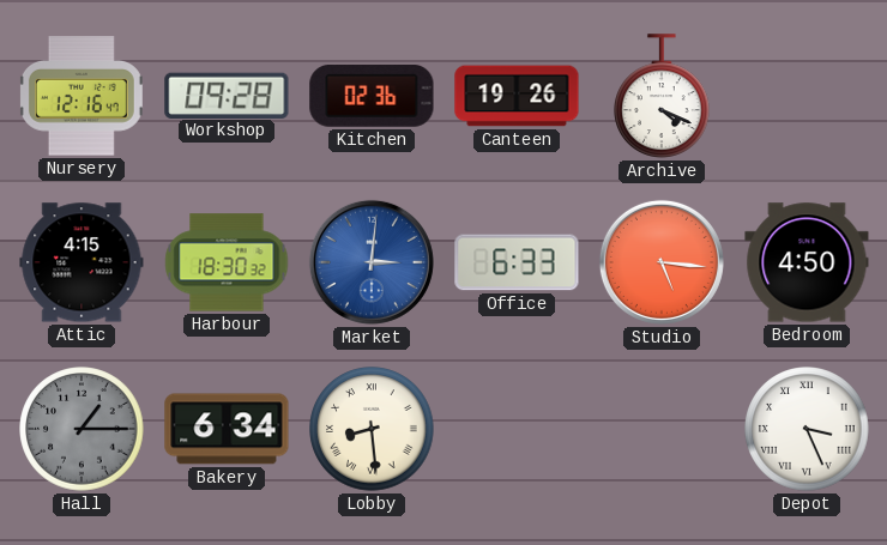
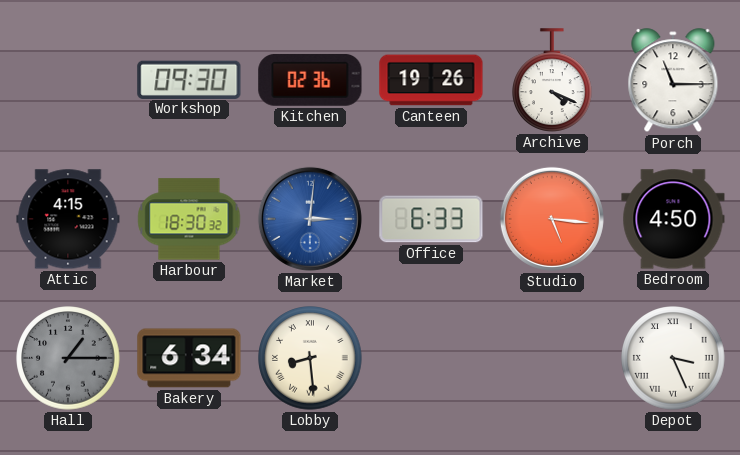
Nursery: 12:16 -> none
Workshop: 09:28 -> 09:30
Porch: none -> 11:15
